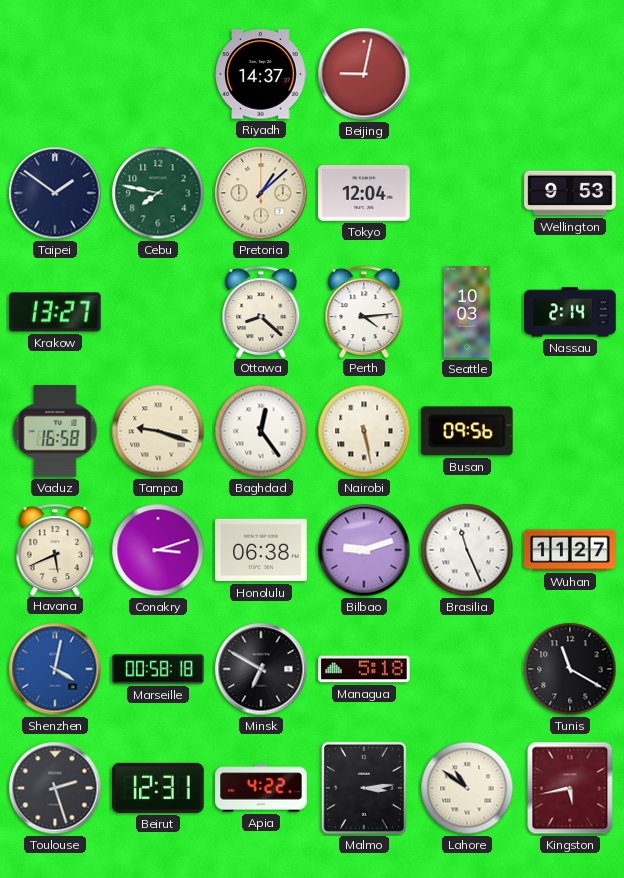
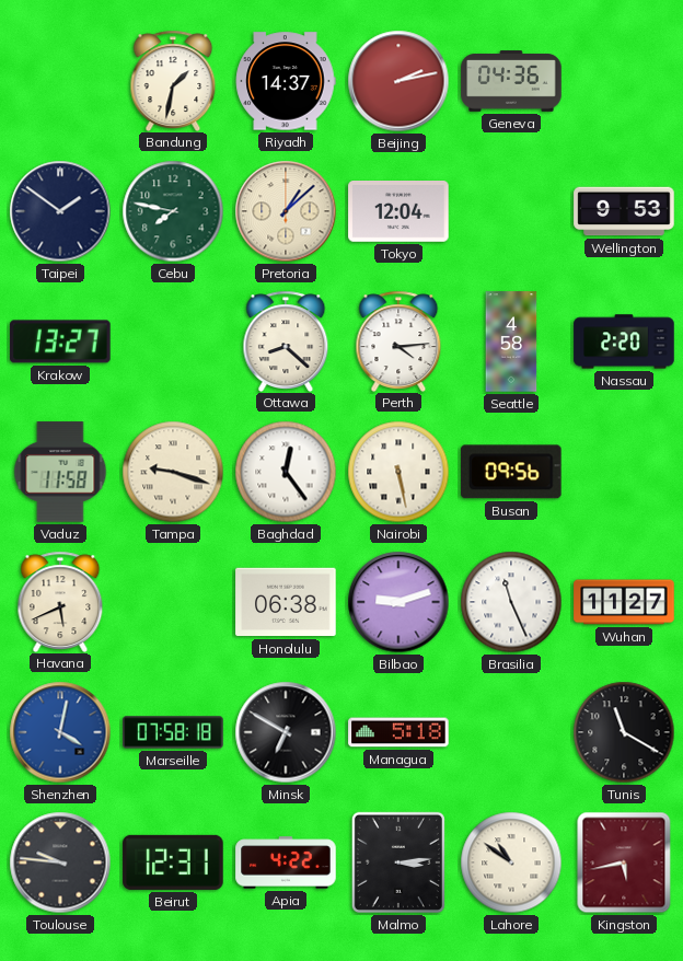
Bandung: none -> 1:32
Beijing: 9:02 -> 2:13
Geneva: none -> 04:36
Seattle: 10:03 -> 4:58
Nassau: 2:14 -> 2:20
Vaduz: 16:58 -> 11:58
Conakry: 3:12 -> none
Marseille: 00:58 -> 07:58
Toulouse: 2:27 -> 9:46
